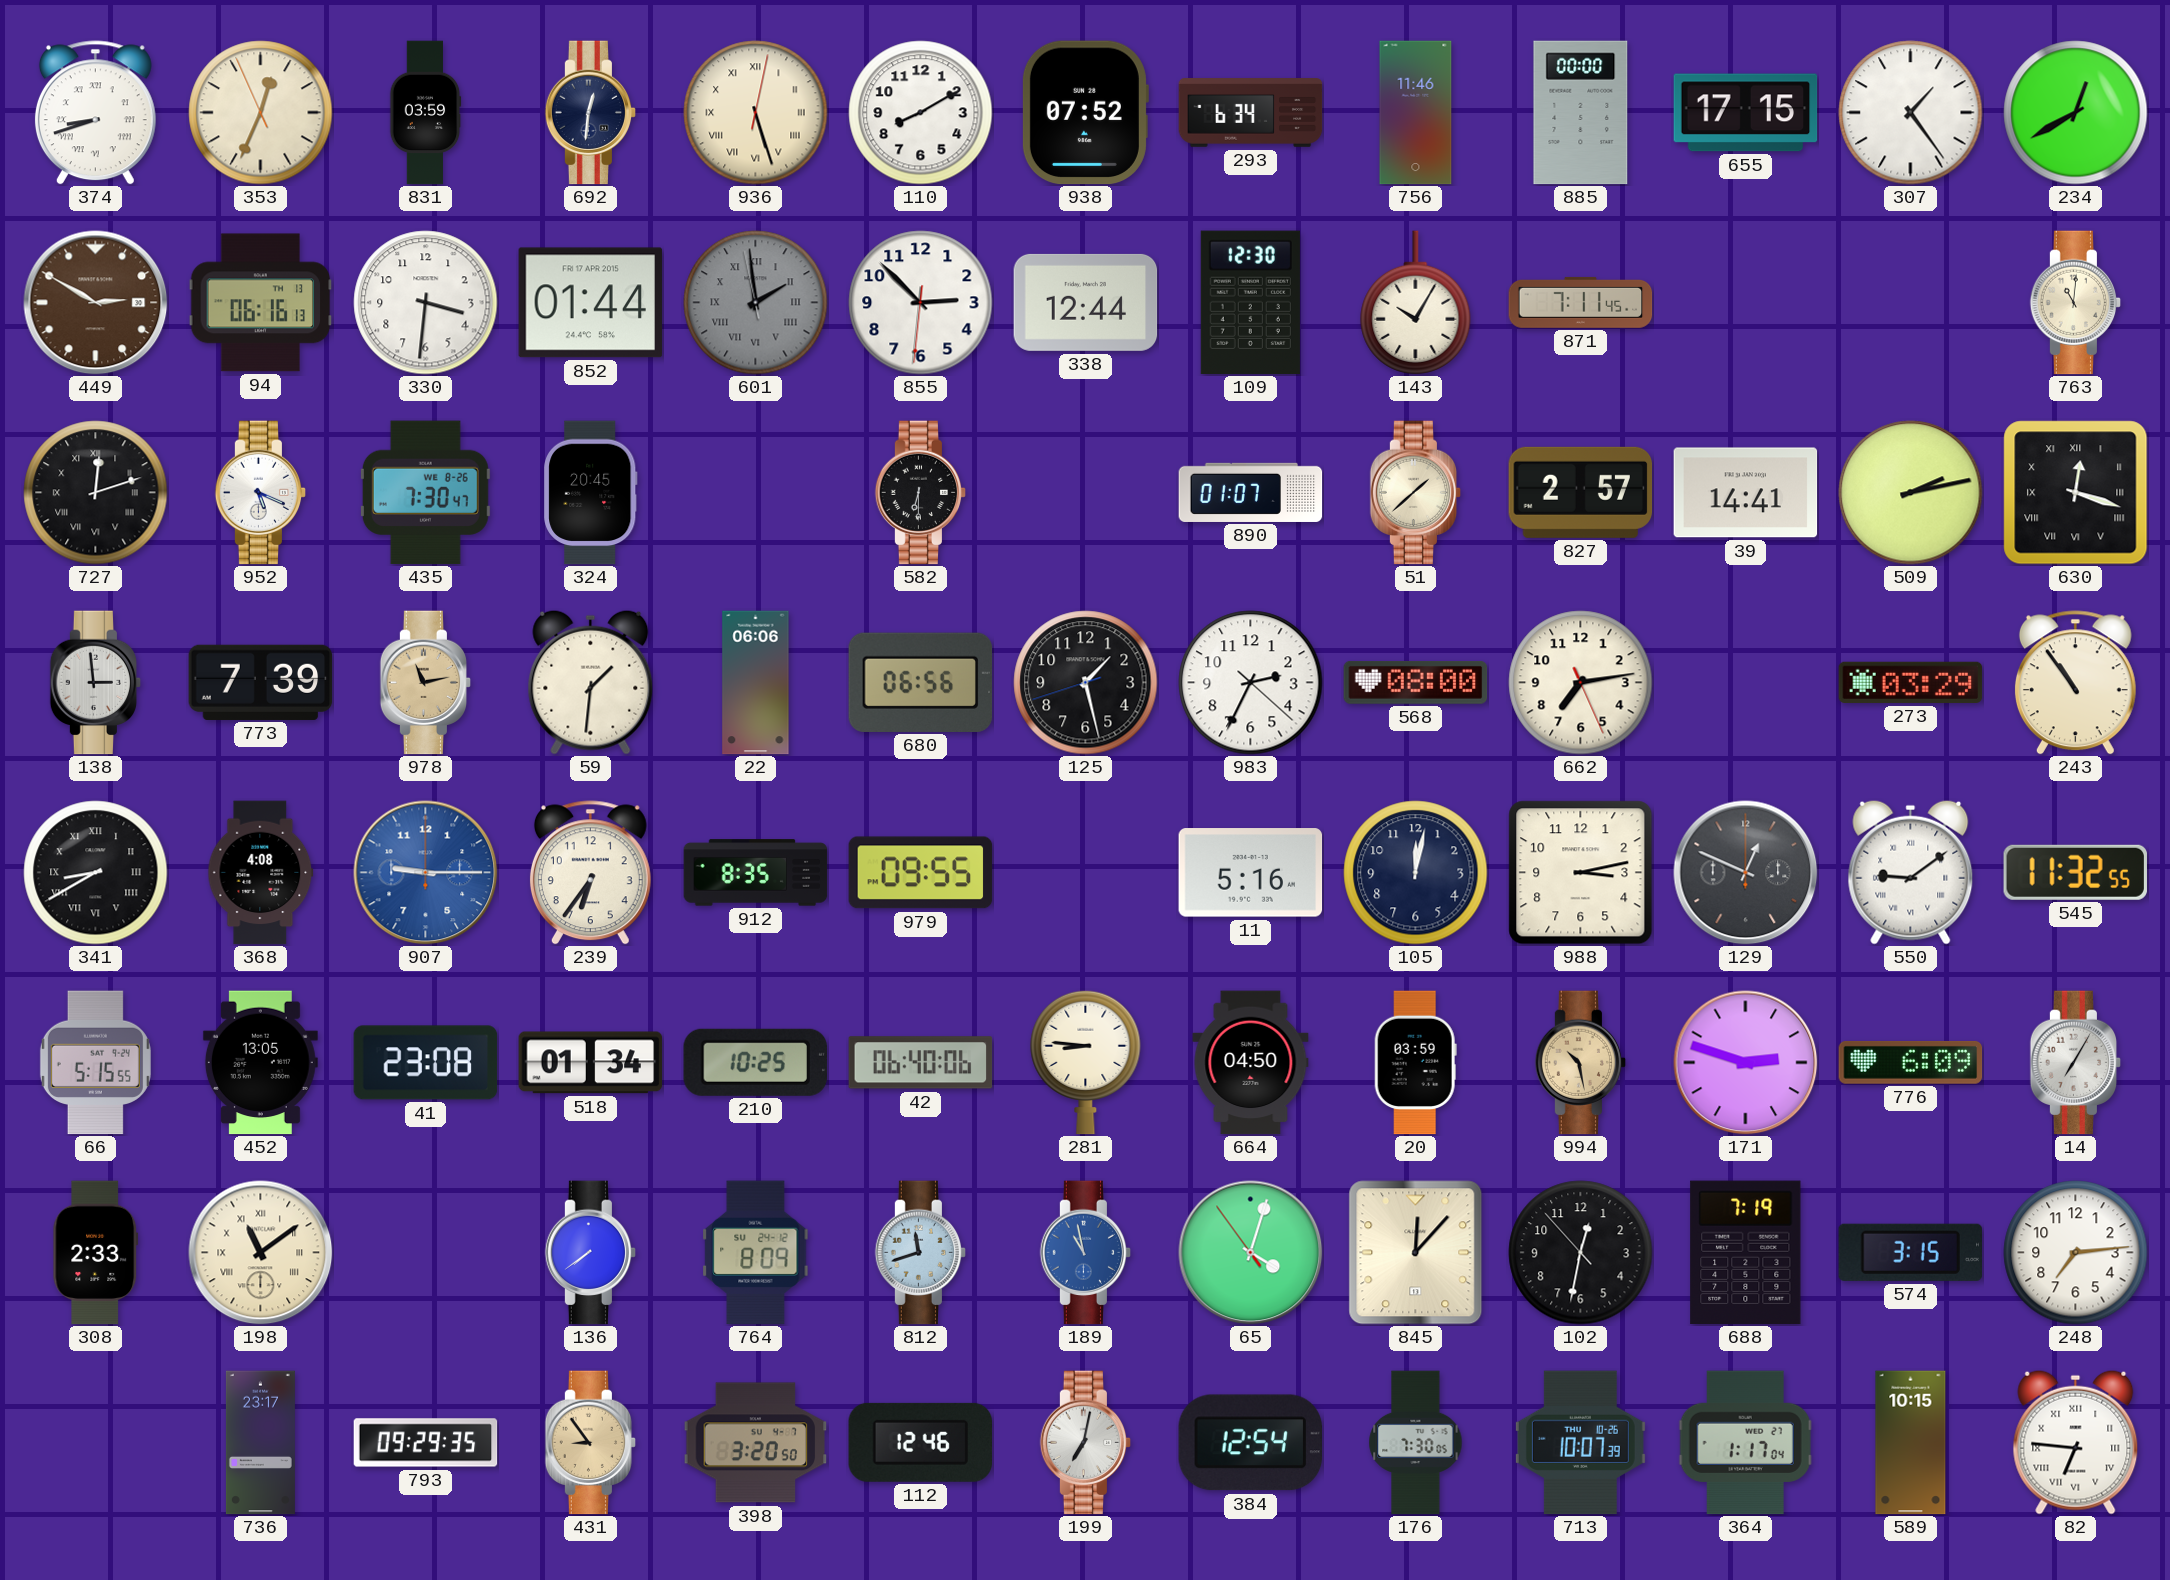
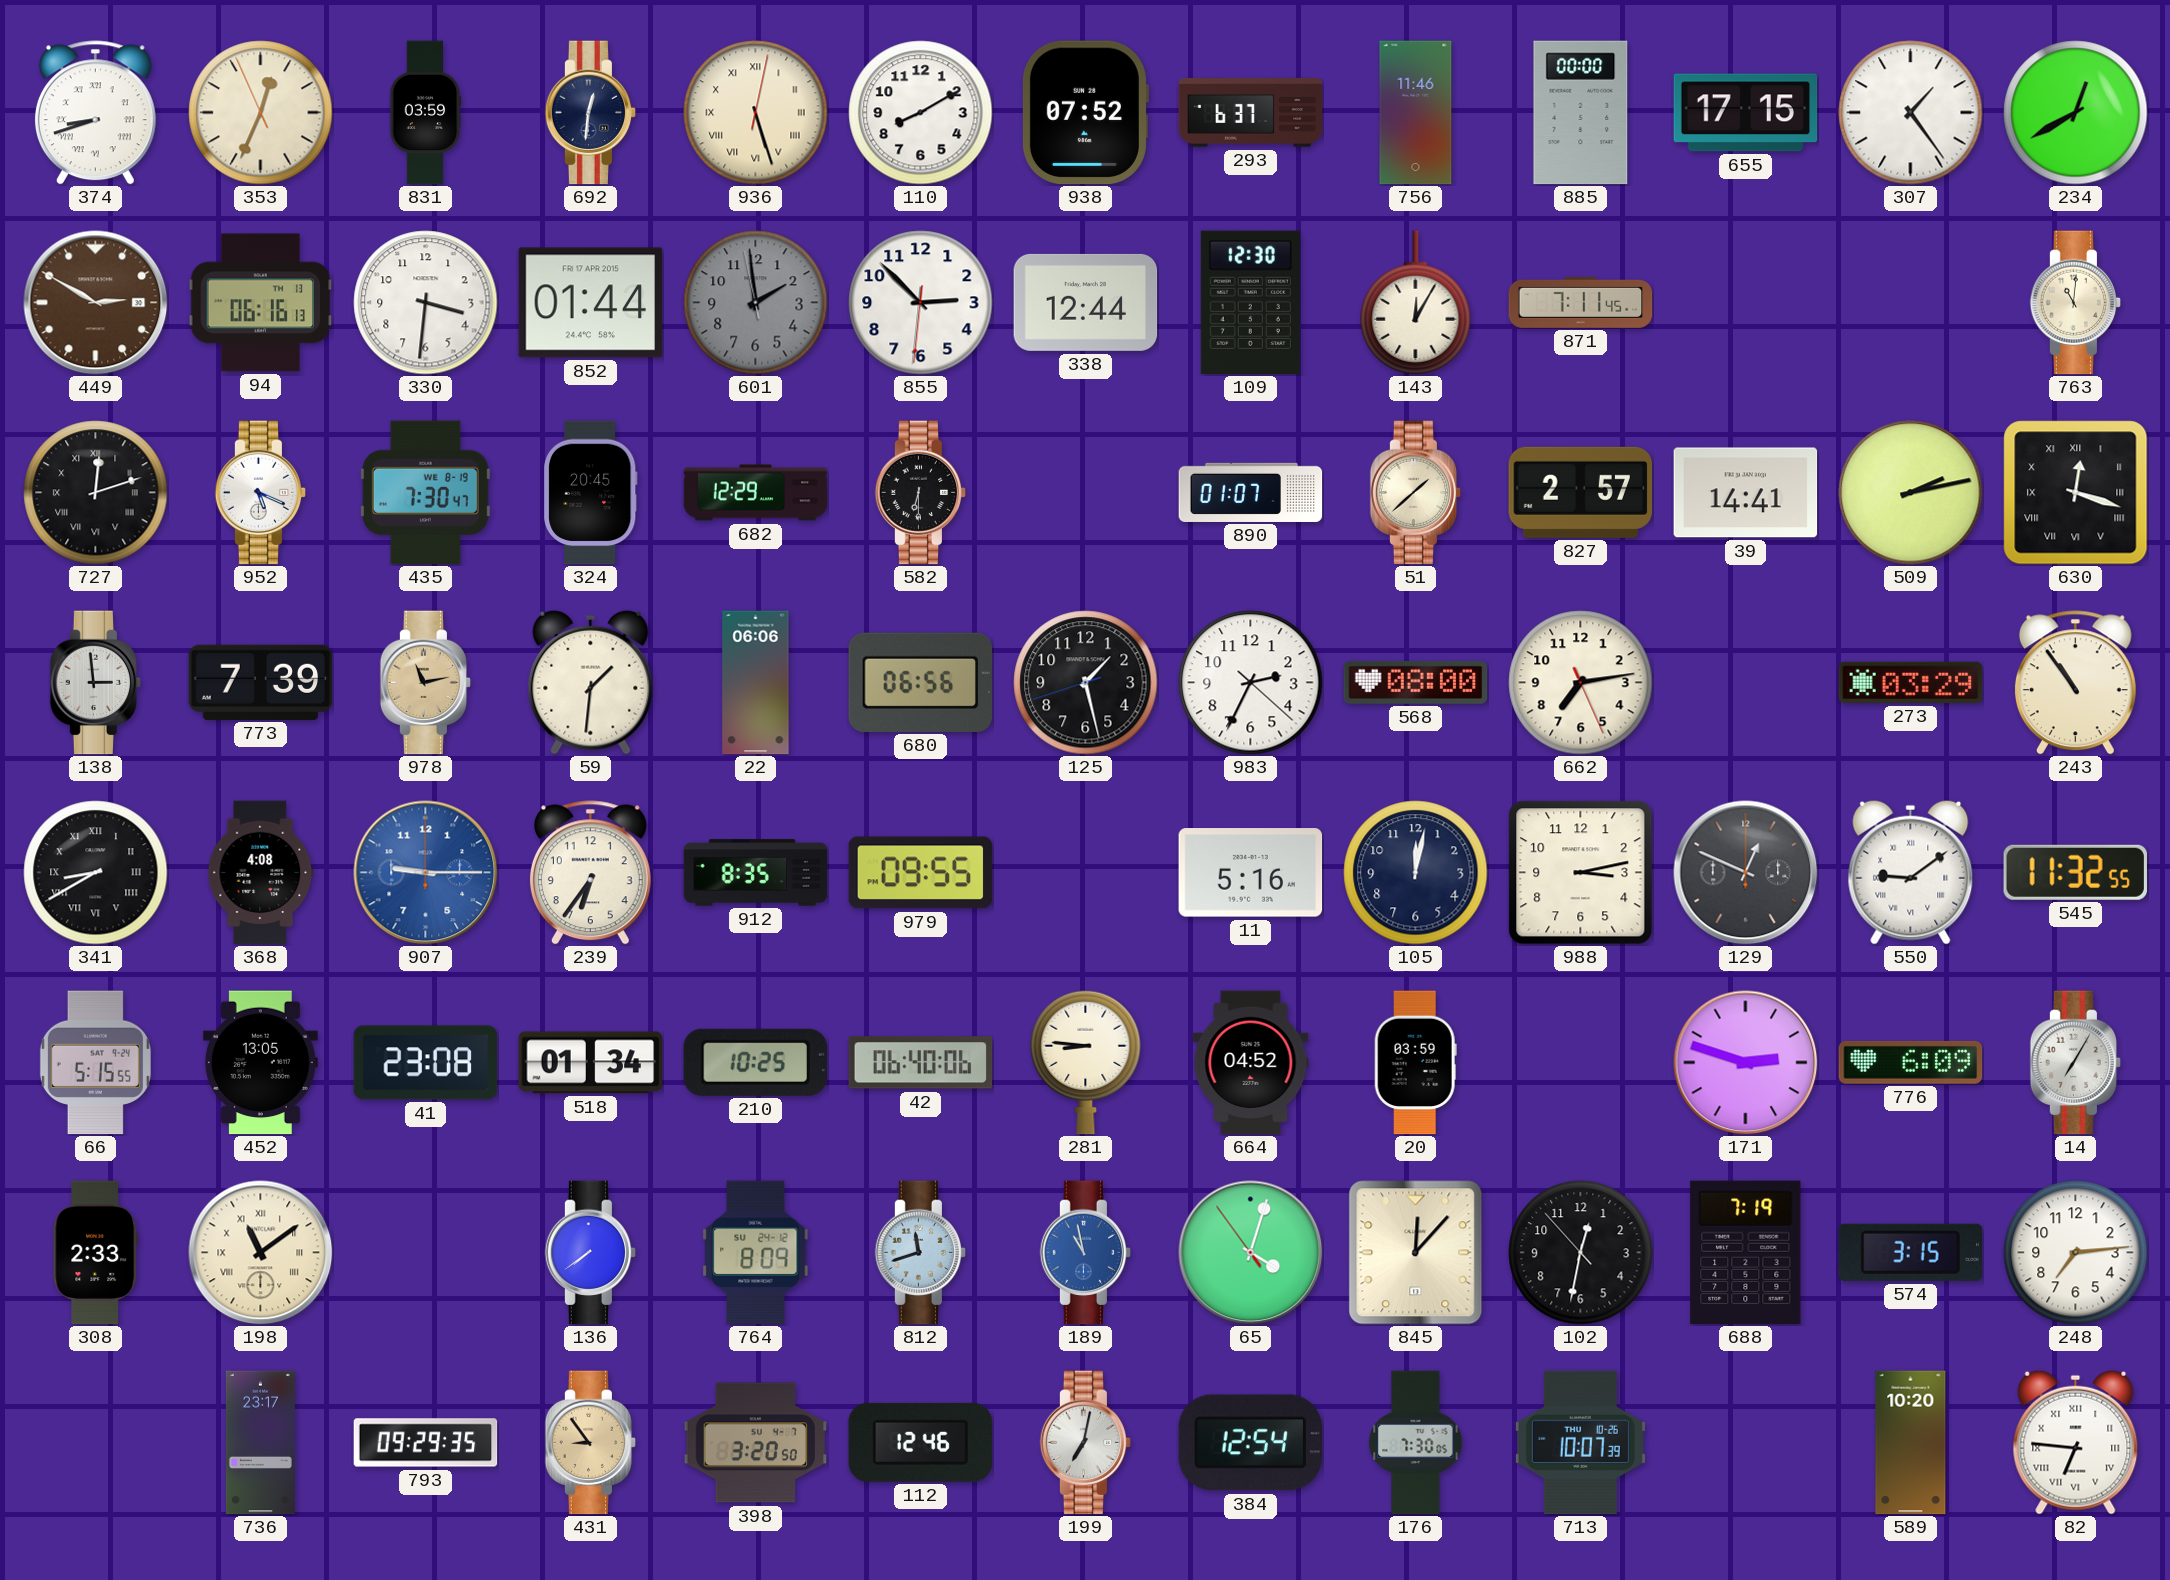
293: 6:34 -> 6:37
601 numerals: Roman -> Arabic
143: 10:05 -> 12:05
435 date: WE 8-26 -> WE 8-19
682: none -> 12:29
664: 04:50 -> 04:52
994: 10:28 -> none
364: 1:17 -> none
589: 10:15 -> 10:20
